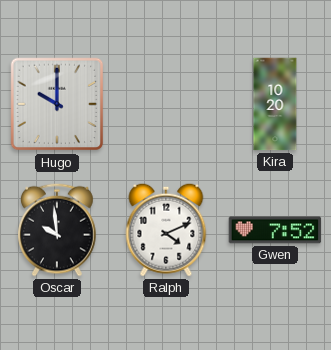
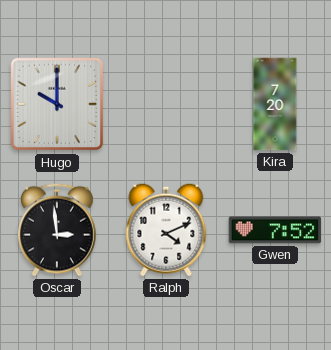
Kira: 10:20 -> 7:20
Oscar: 9:59 -> 2:59
